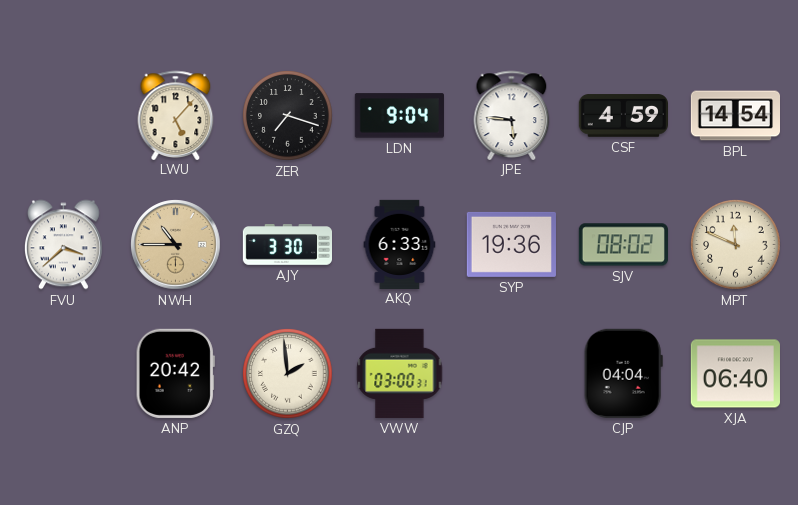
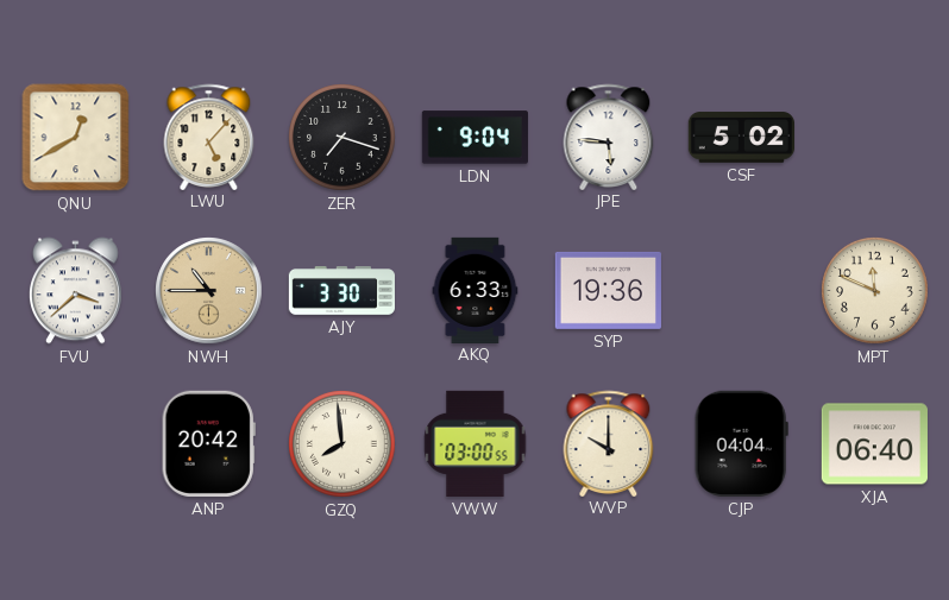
QNU: none -> 12:40
CSF: 4:59 -> 5:02
BPL: 14:54 -> none
SJV: 08:02 -> none
GZQ: 1:59 -> 7:59
VWW: 03:00:31 -> 03:00:55
WVP: none -> 10:00
